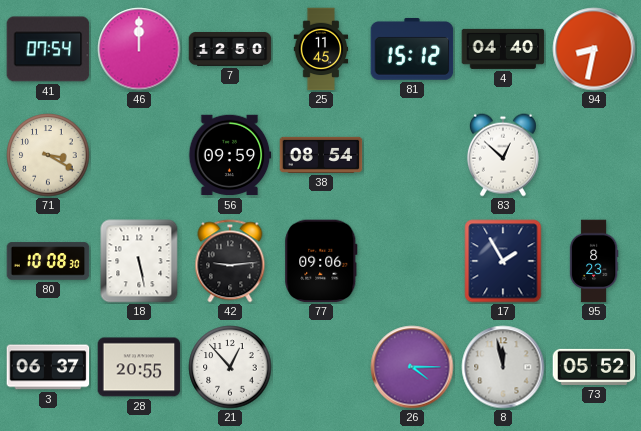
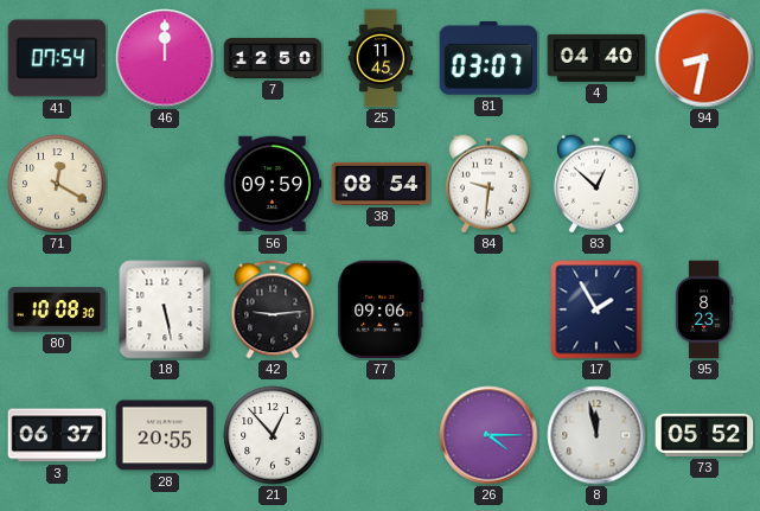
81: 15:12 -> 03:07
71: 3:20 -> 12:20
84: none -> 9:31
